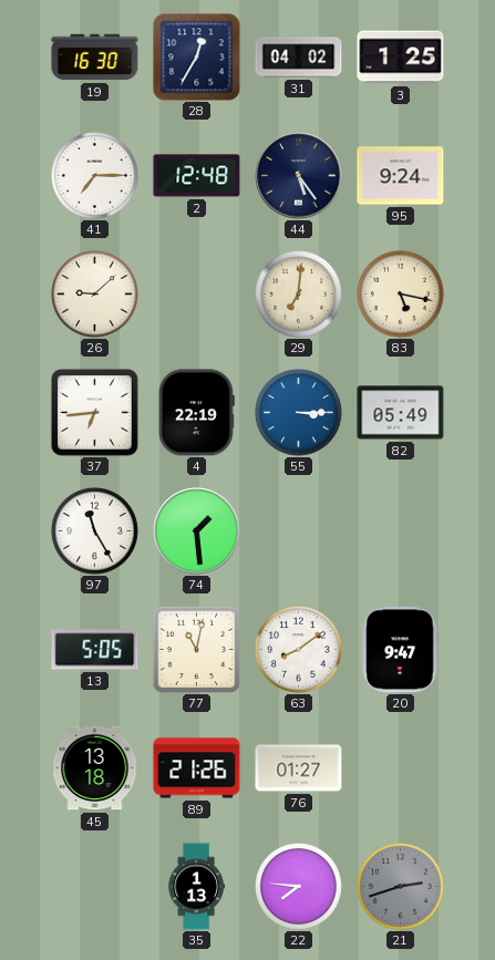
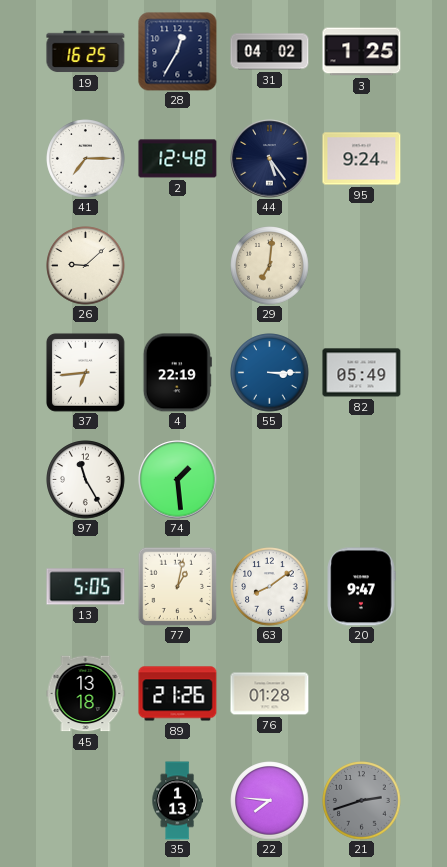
19: 16:30 -> 16:25
83: 5:17 -> none
77: 11:02 -> 1:02
76: 01:27 -> 01:28
